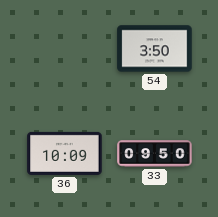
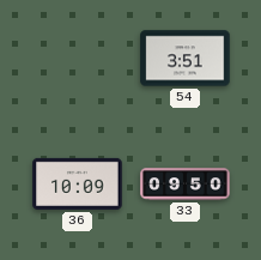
54: 3:50 -> 3:51
